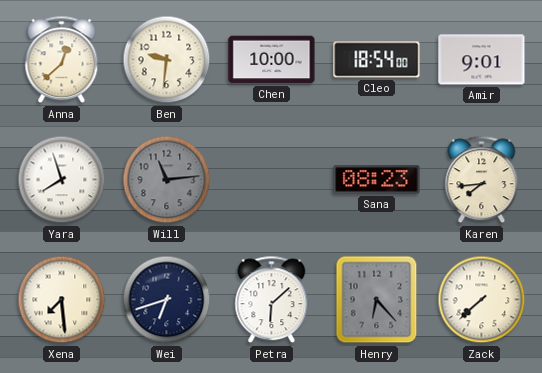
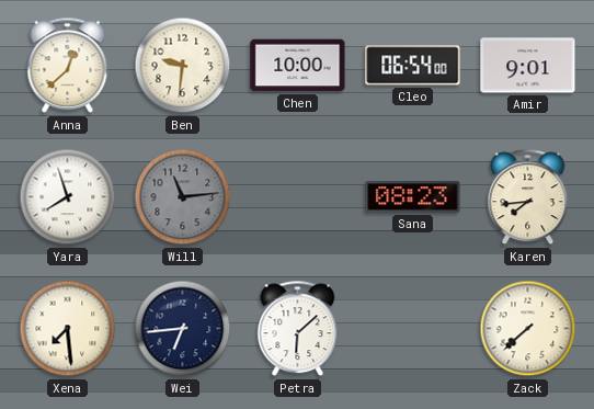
Cleo: 18:54 -> 06:54
Wei: 6:42 -> 6:44
Henry: 6:23 -> none
